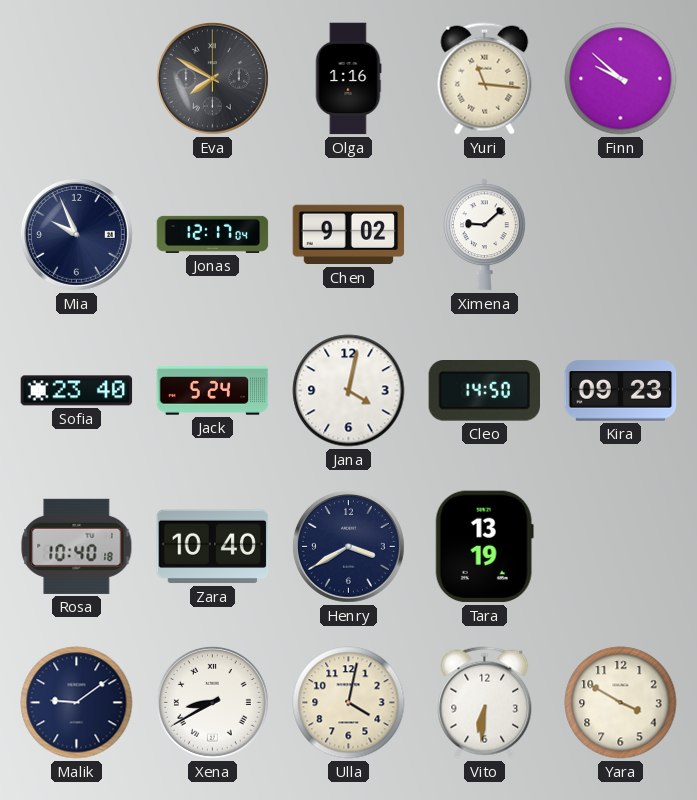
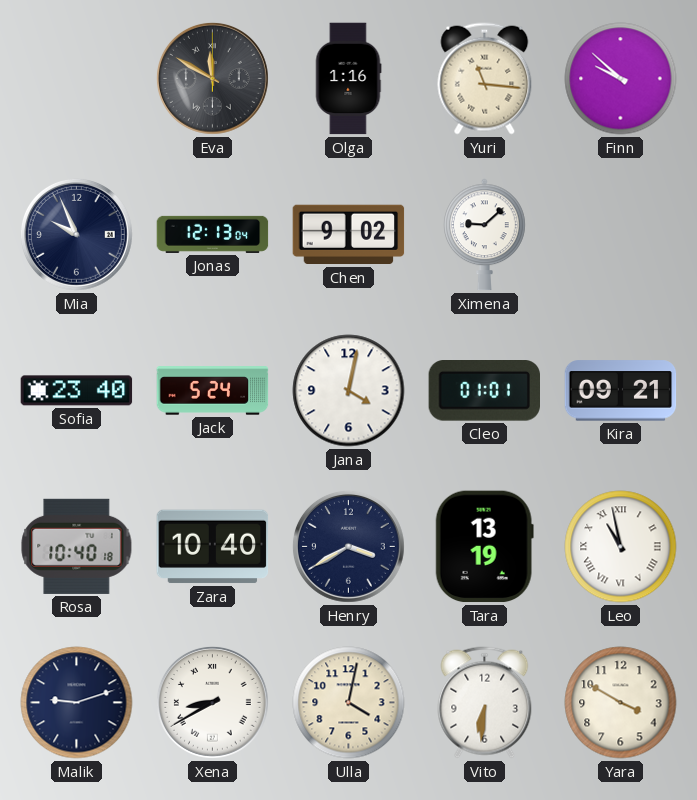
Eva: 7:50 -> 11:50
Jonas: 12:17 -> 12:13
Cleo: 14:50 -> 01:01
Kira: 09:23 -> 09:21
Leo: none -> 10:58
Malik: 9:09 -> 9:12
